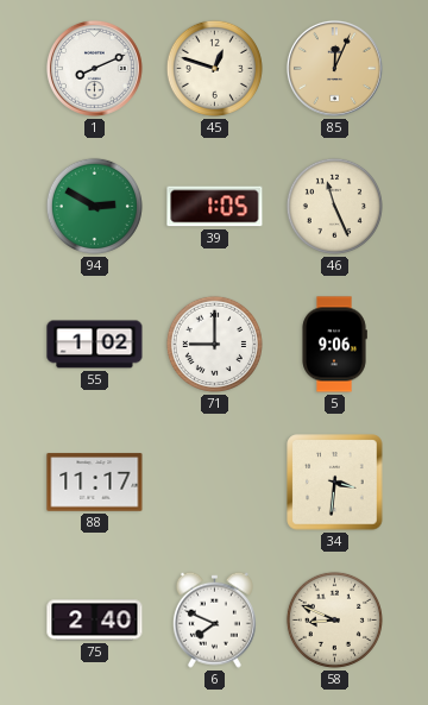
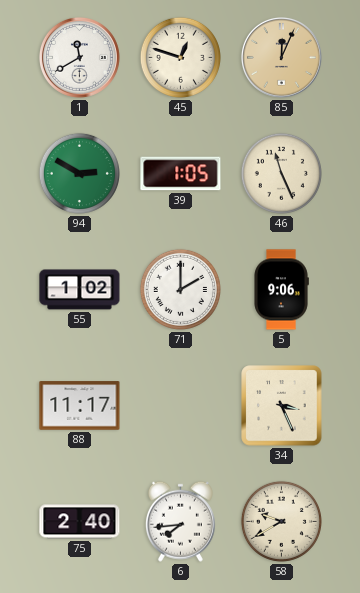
1: 8:11 -> 11:40
71: 9:00 -> 2:00
34: 3:31 -> 3:26
6: 7:49 -> 7:44
58: 8:49 -> 9:40
